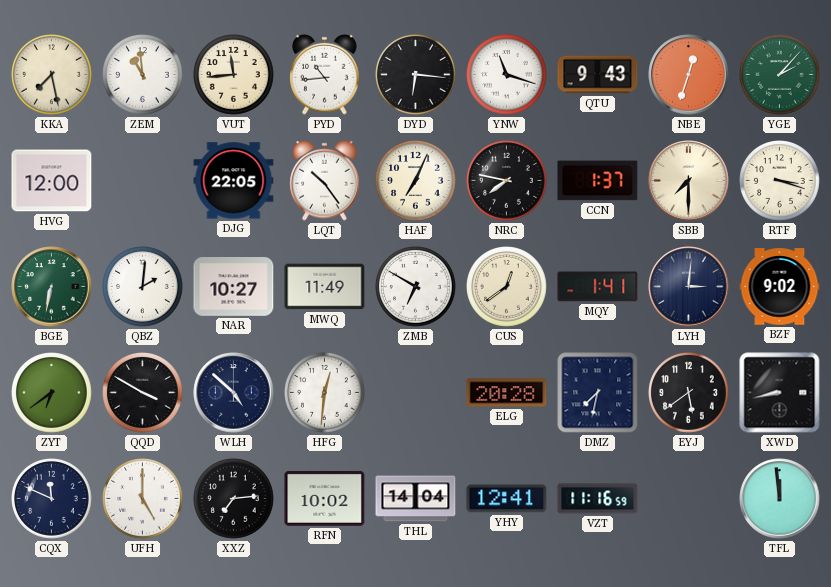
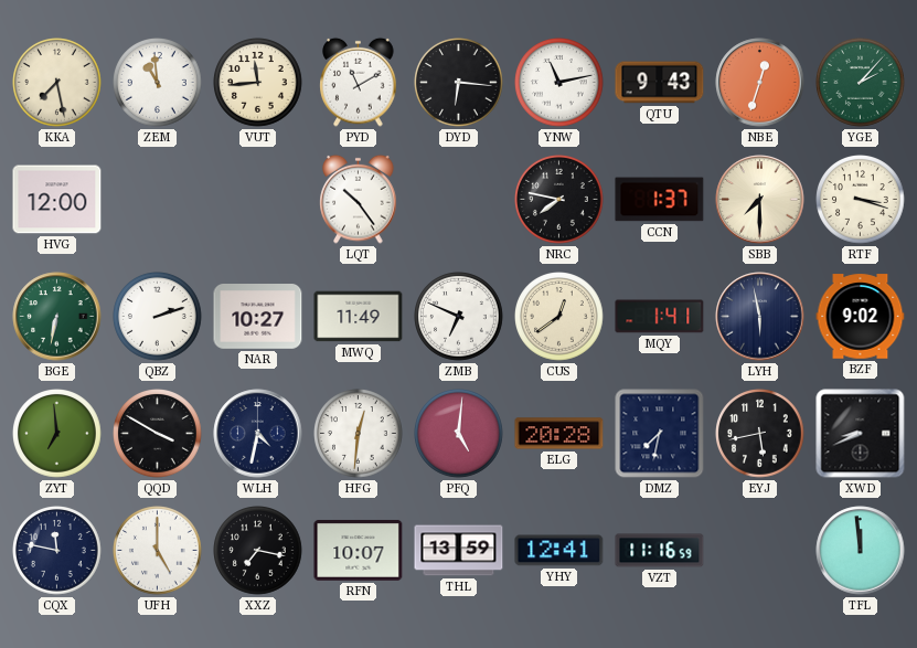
PYD: 10:44 -> 11:10
YNW: 11:18 -> 11:13
DJG: 22:05 -> none
HAF: 7:04 -> none
QBZ: 2:01 -> 2:12
ZMB: 6:50 -> 6:49
LYH: 3:01 -> 5:58
ZYT: 6:39 -> 6:59
WLH: 4:52 -> 4:32
PFQ: none -> 5:01
EYJ: 5:39 -> 5:43
XWD: 8:43 -> 8:41
CQX: 11:49 -> 11:47
XXZ: 7:14 -> 7:17
RFN: 10:02 -> 10:07
THL: 14:04 -> 13:59
